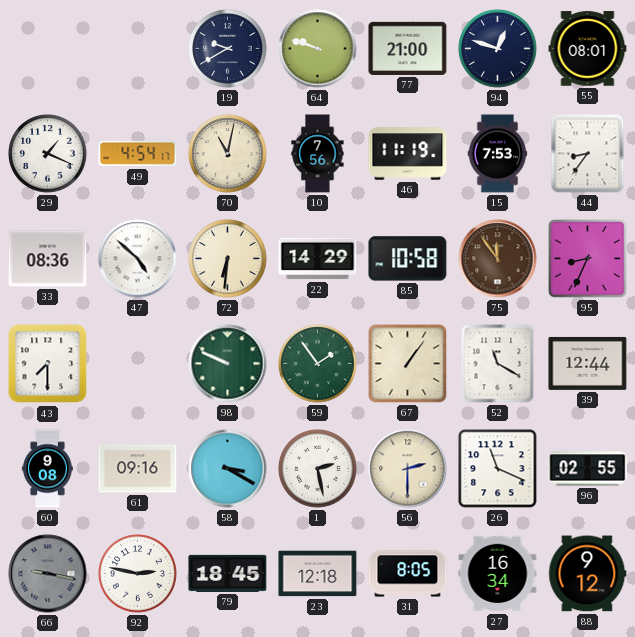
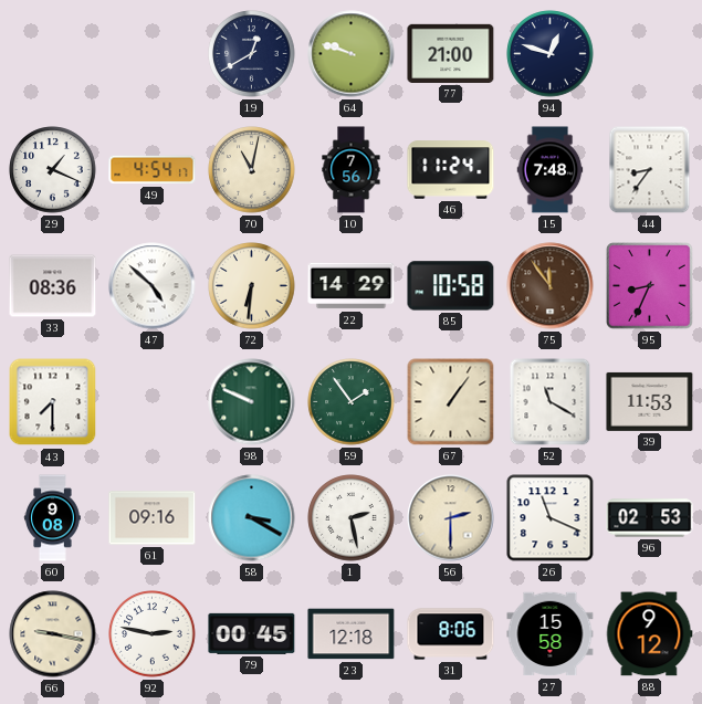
19: 9:40 -> 12:40
55: 08:01 -> none
46: 11:19 -> 11:24
15: 7:53 -> 7:48
39: 12:44 -> 11:53
96: 02:55 -> 02:53
66 dial: grey -> cream
79: 18:45 -> 00:45
31: 8:05 -> 8:06
27: 16:34 -> 15:58
